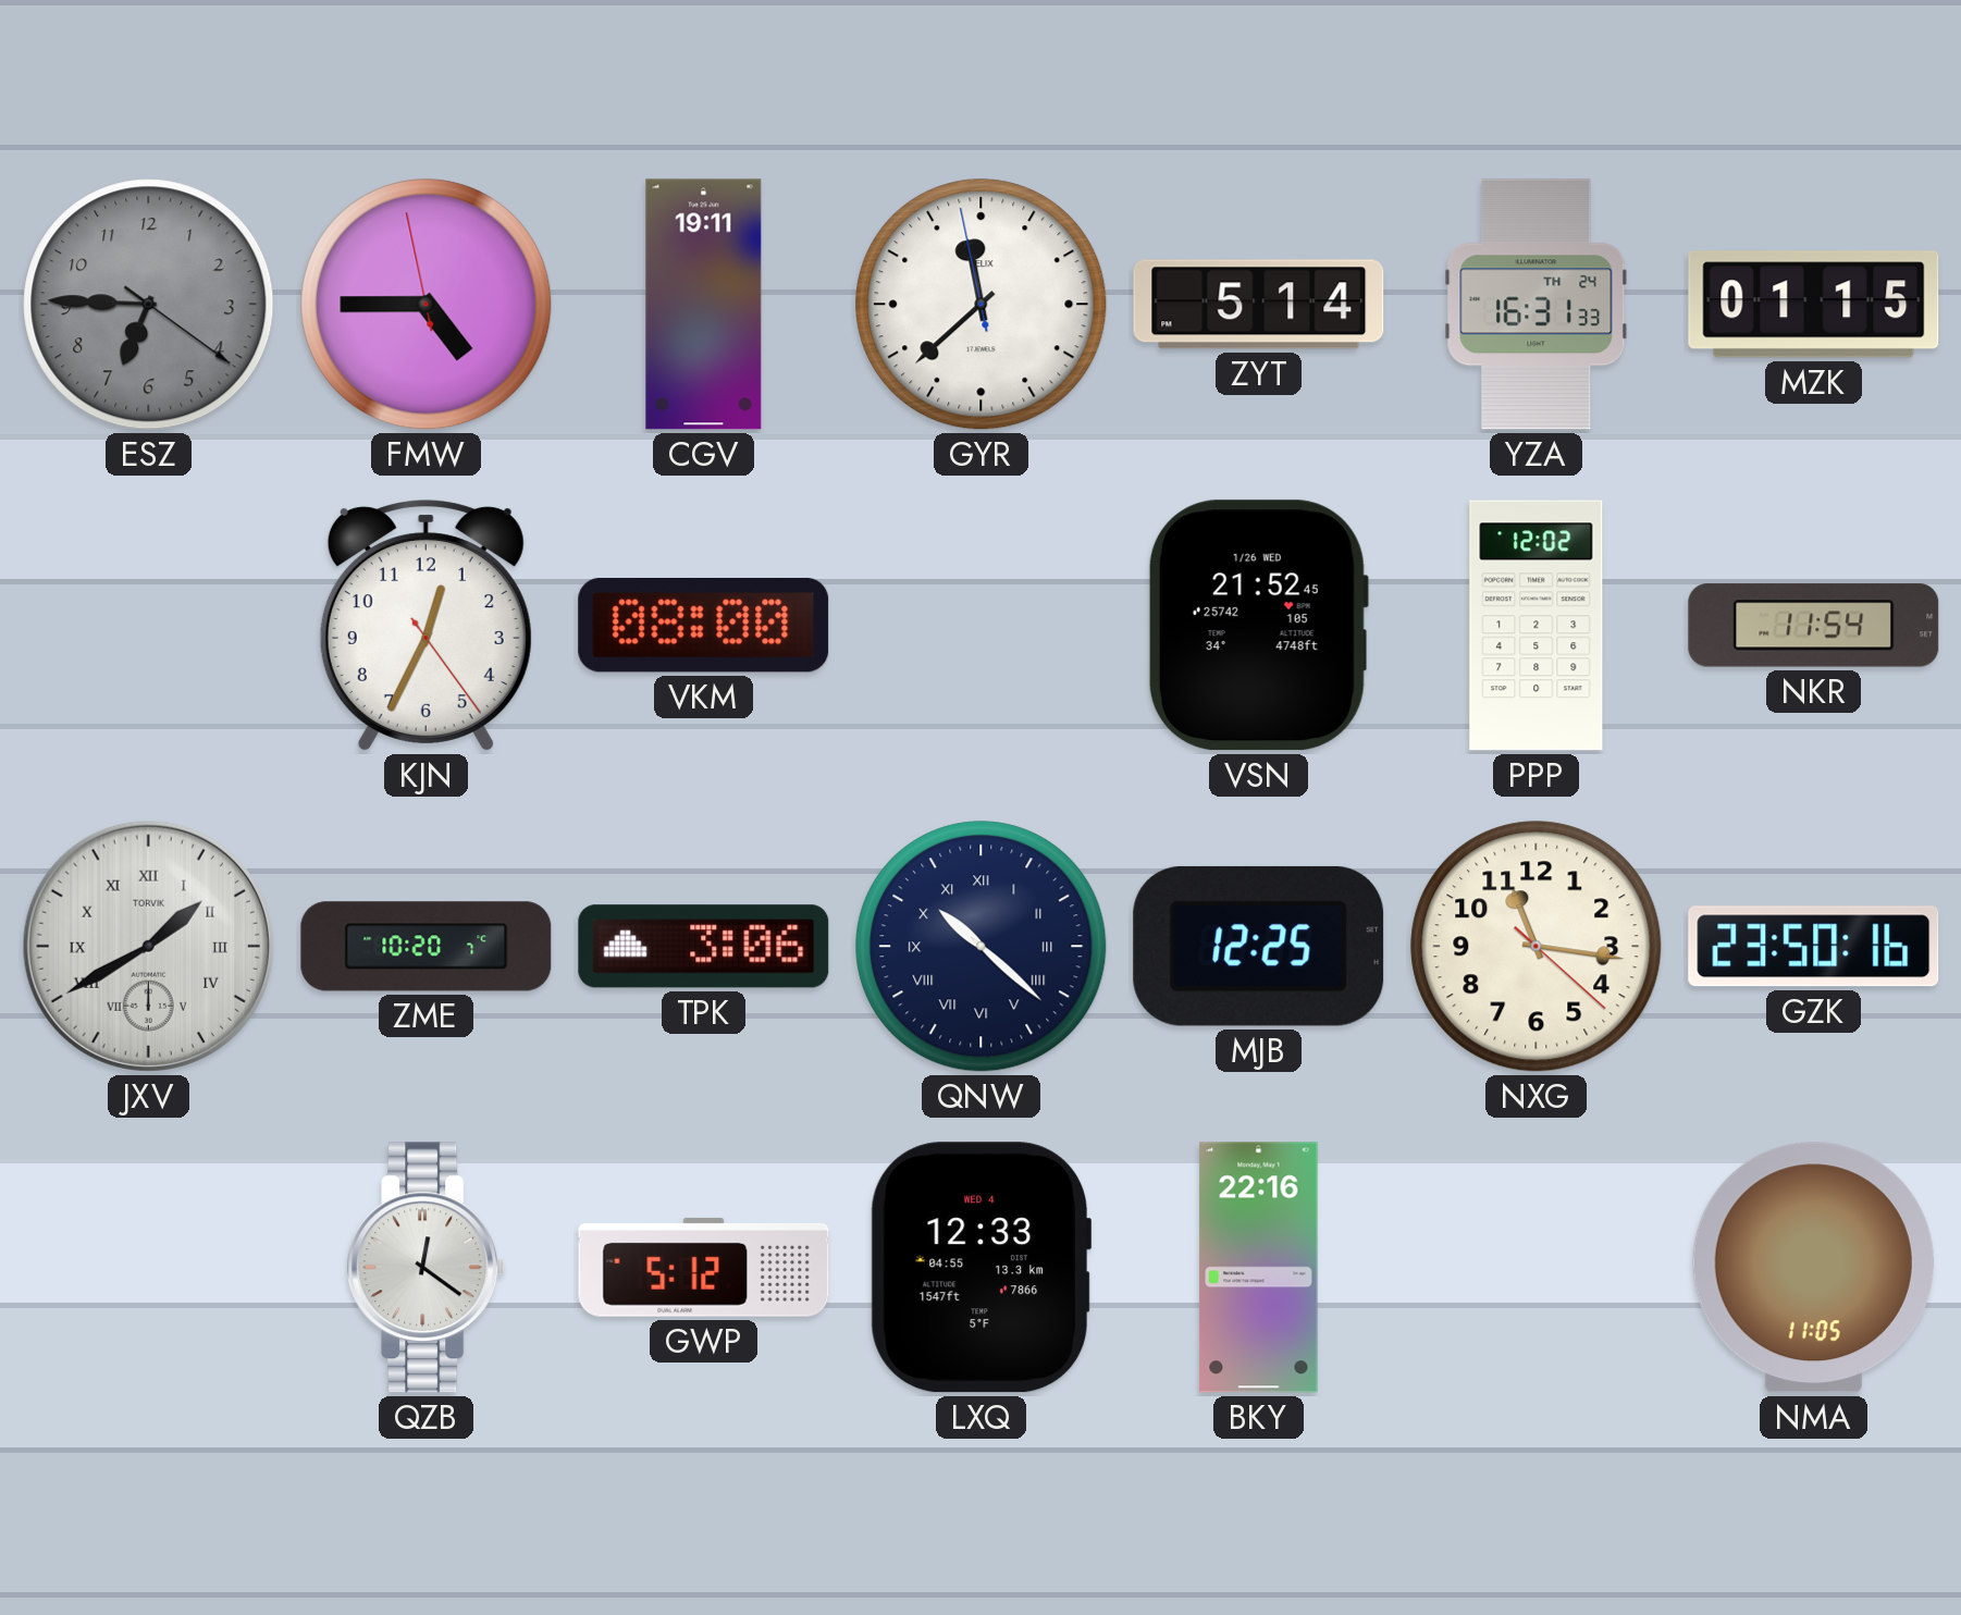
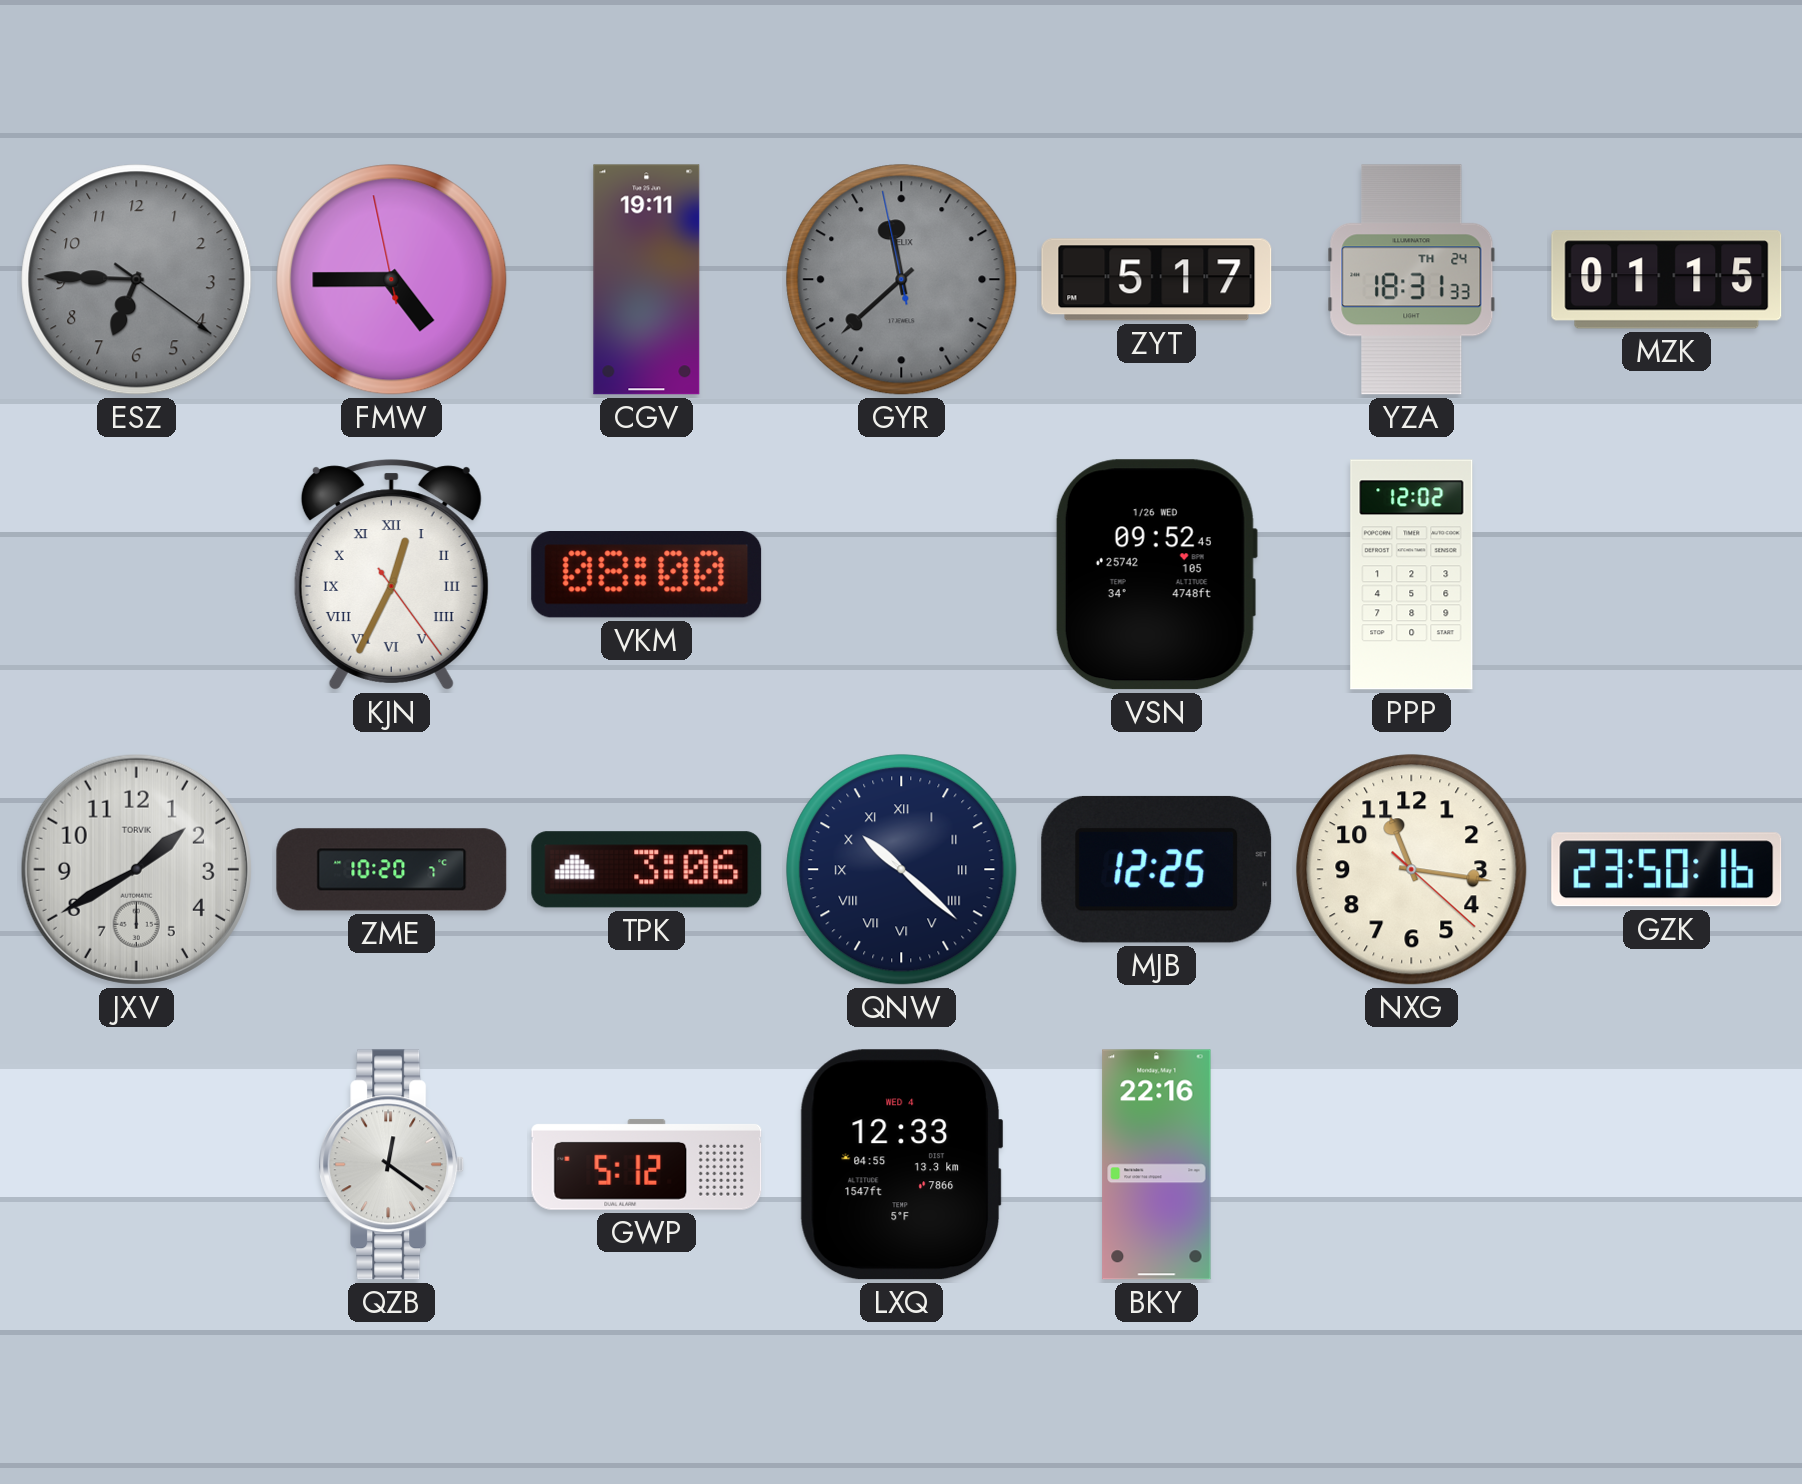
GYR dial: white -> grey
ZYT: 5:14 -> 5:17
YZA: 16:31 -> 18:31
KJN numerals: Arabic -> Roman
VSN: 21:52 -> 09:52
NKR: 11:54 -> none
JXV numerals: Roman -> Arabic
NMA: 11:05 -> none
